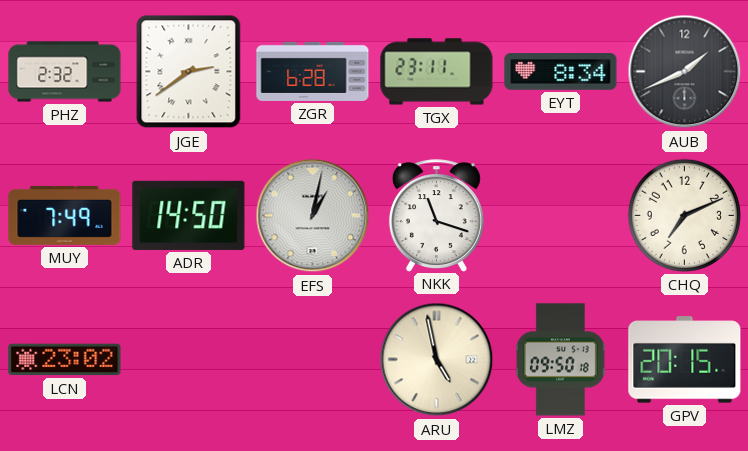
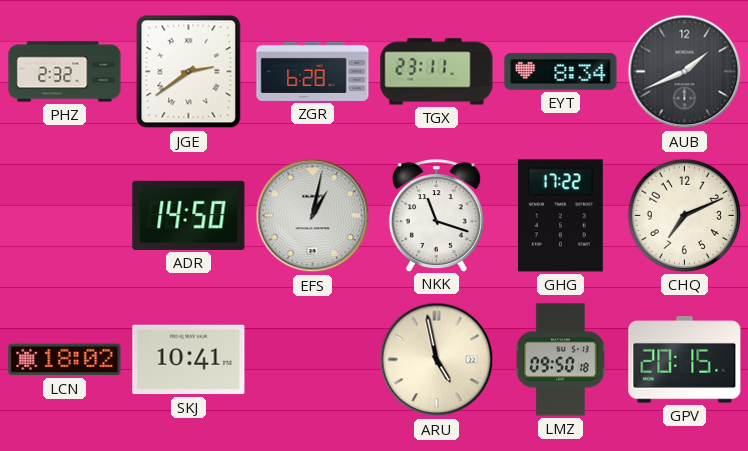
MUY: 7:49 -> none
GHG: none -> 17:22
LCN: 23:02 -> 18:02
SKJ: none -> 10:41
